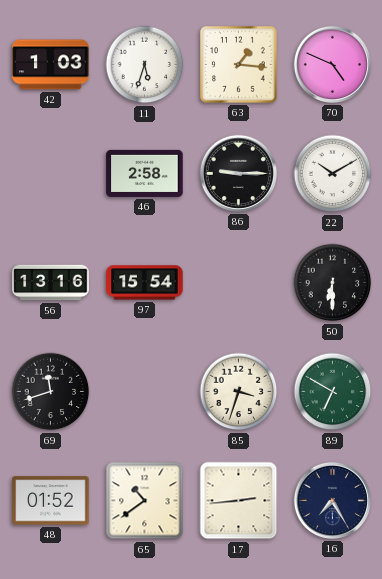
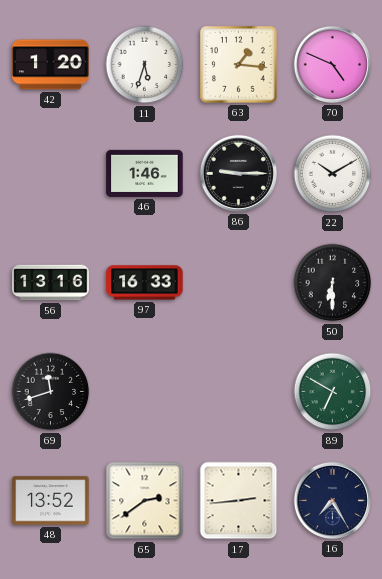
42: 1:03 -> 1:20
46: 2:58 -> 1:46
97: 15:54 -> 16:33
85: 3:33 -> none
48: 01:52 -> 13:52
65: 10:39 -> 2:39
